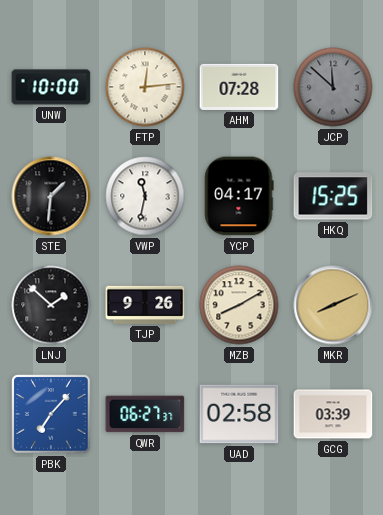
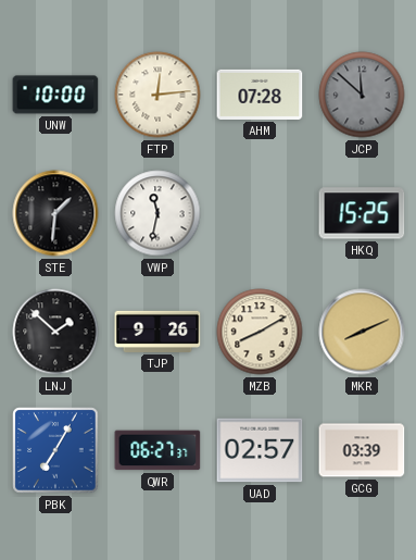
YCP: 04:17 -> none
PBK: 7:07 -> 7:05
UAD: 02:58 -> 02:57
